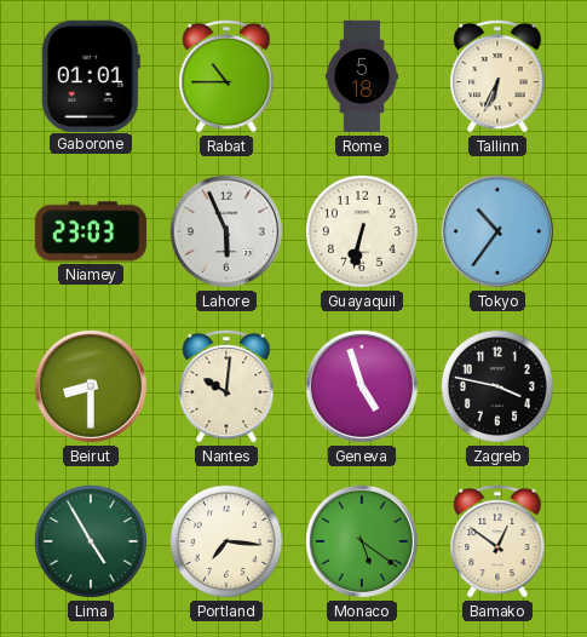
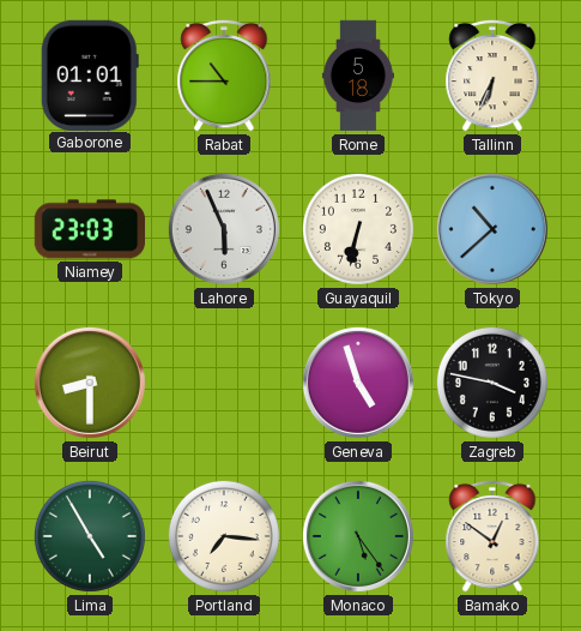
Tokyo: 10:36 -> 10:38
Nantes: 10:01 -> none
Monaco: 5:21 -> 5:24
